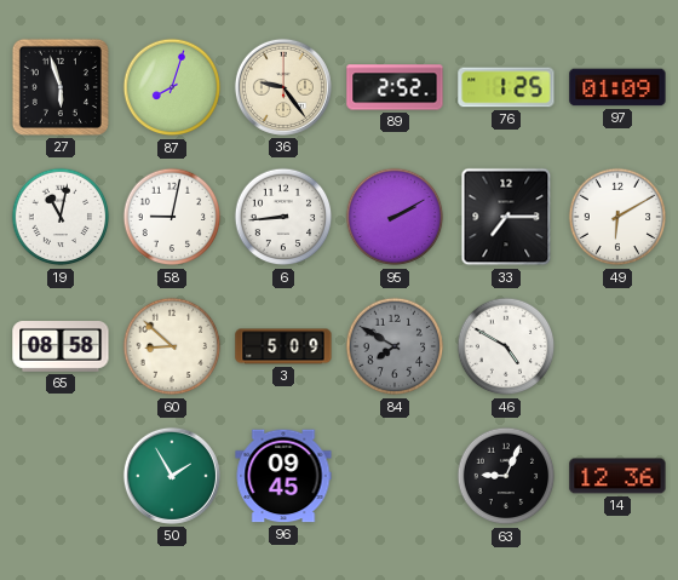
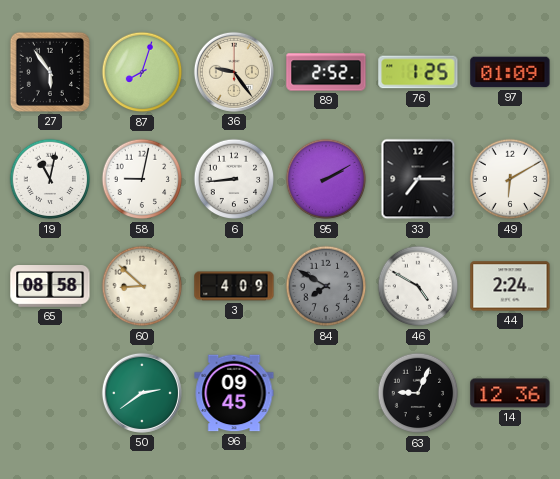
27: 5:57 -> 5:54
3: 5:09 -> 4:09
44: none -> 2:24
50: 1:55 -> 2:39
